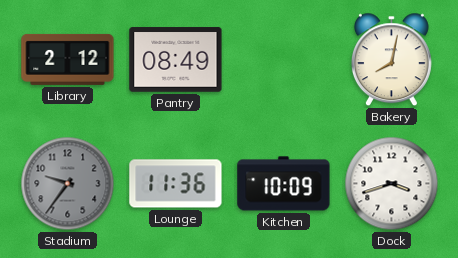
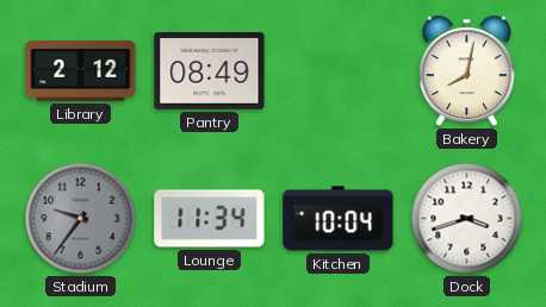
Lounge: 11:36 -> 11:34
Kitchen: 10:09 -> 10:04
